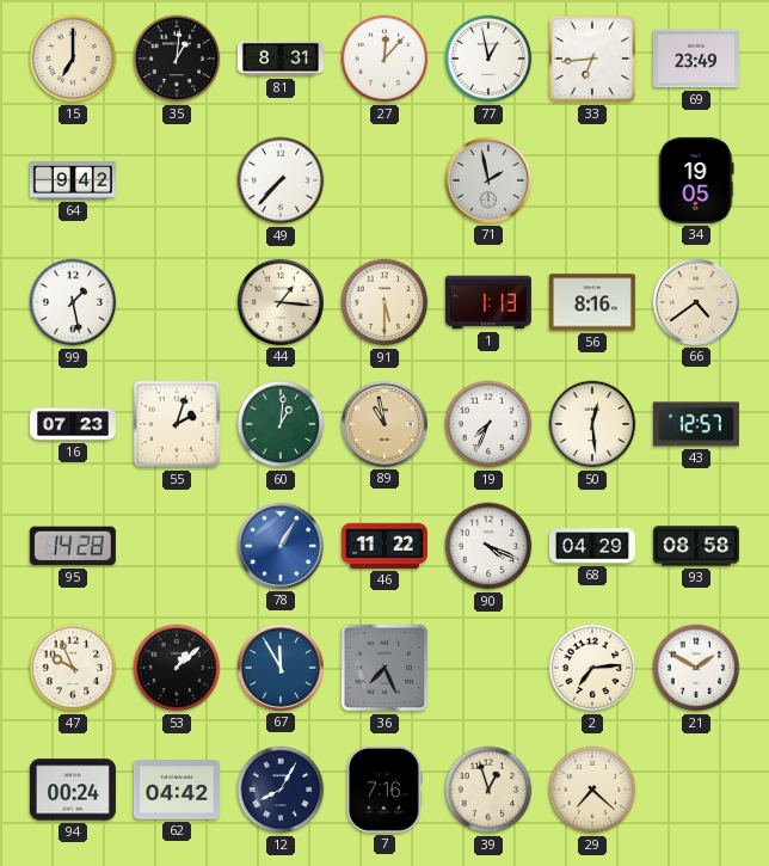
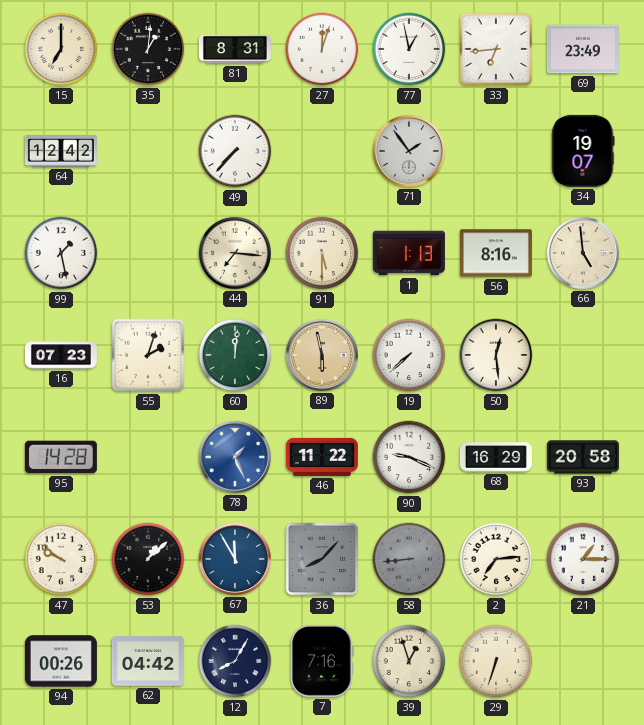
27: 12:07 -> 12:03
64: 9:42 -> 12:42
71: 1:58 -> 1:54
34: 19:05 -> 19:07
44: 1:16 -> 7:16
66: 4:39 -> 4:59
60: 1:01 -> 12:01
89: 10:58 -> 5:58
19: 7:34 -> 7:38
43: 12:57 -> none
78: 1:05 -> 1:26
90: 4:19 -> 9:19
68: 04:29 -> 16:29
93: 08:58 -> 20:58
47: 9:56 -> 9:51
36: 7:26 -> 8:07
58: none -> 8:44
21: 1:50 -> 1:15
94: 00:24 -> 00:26
29: 7:22 -> 6:33
